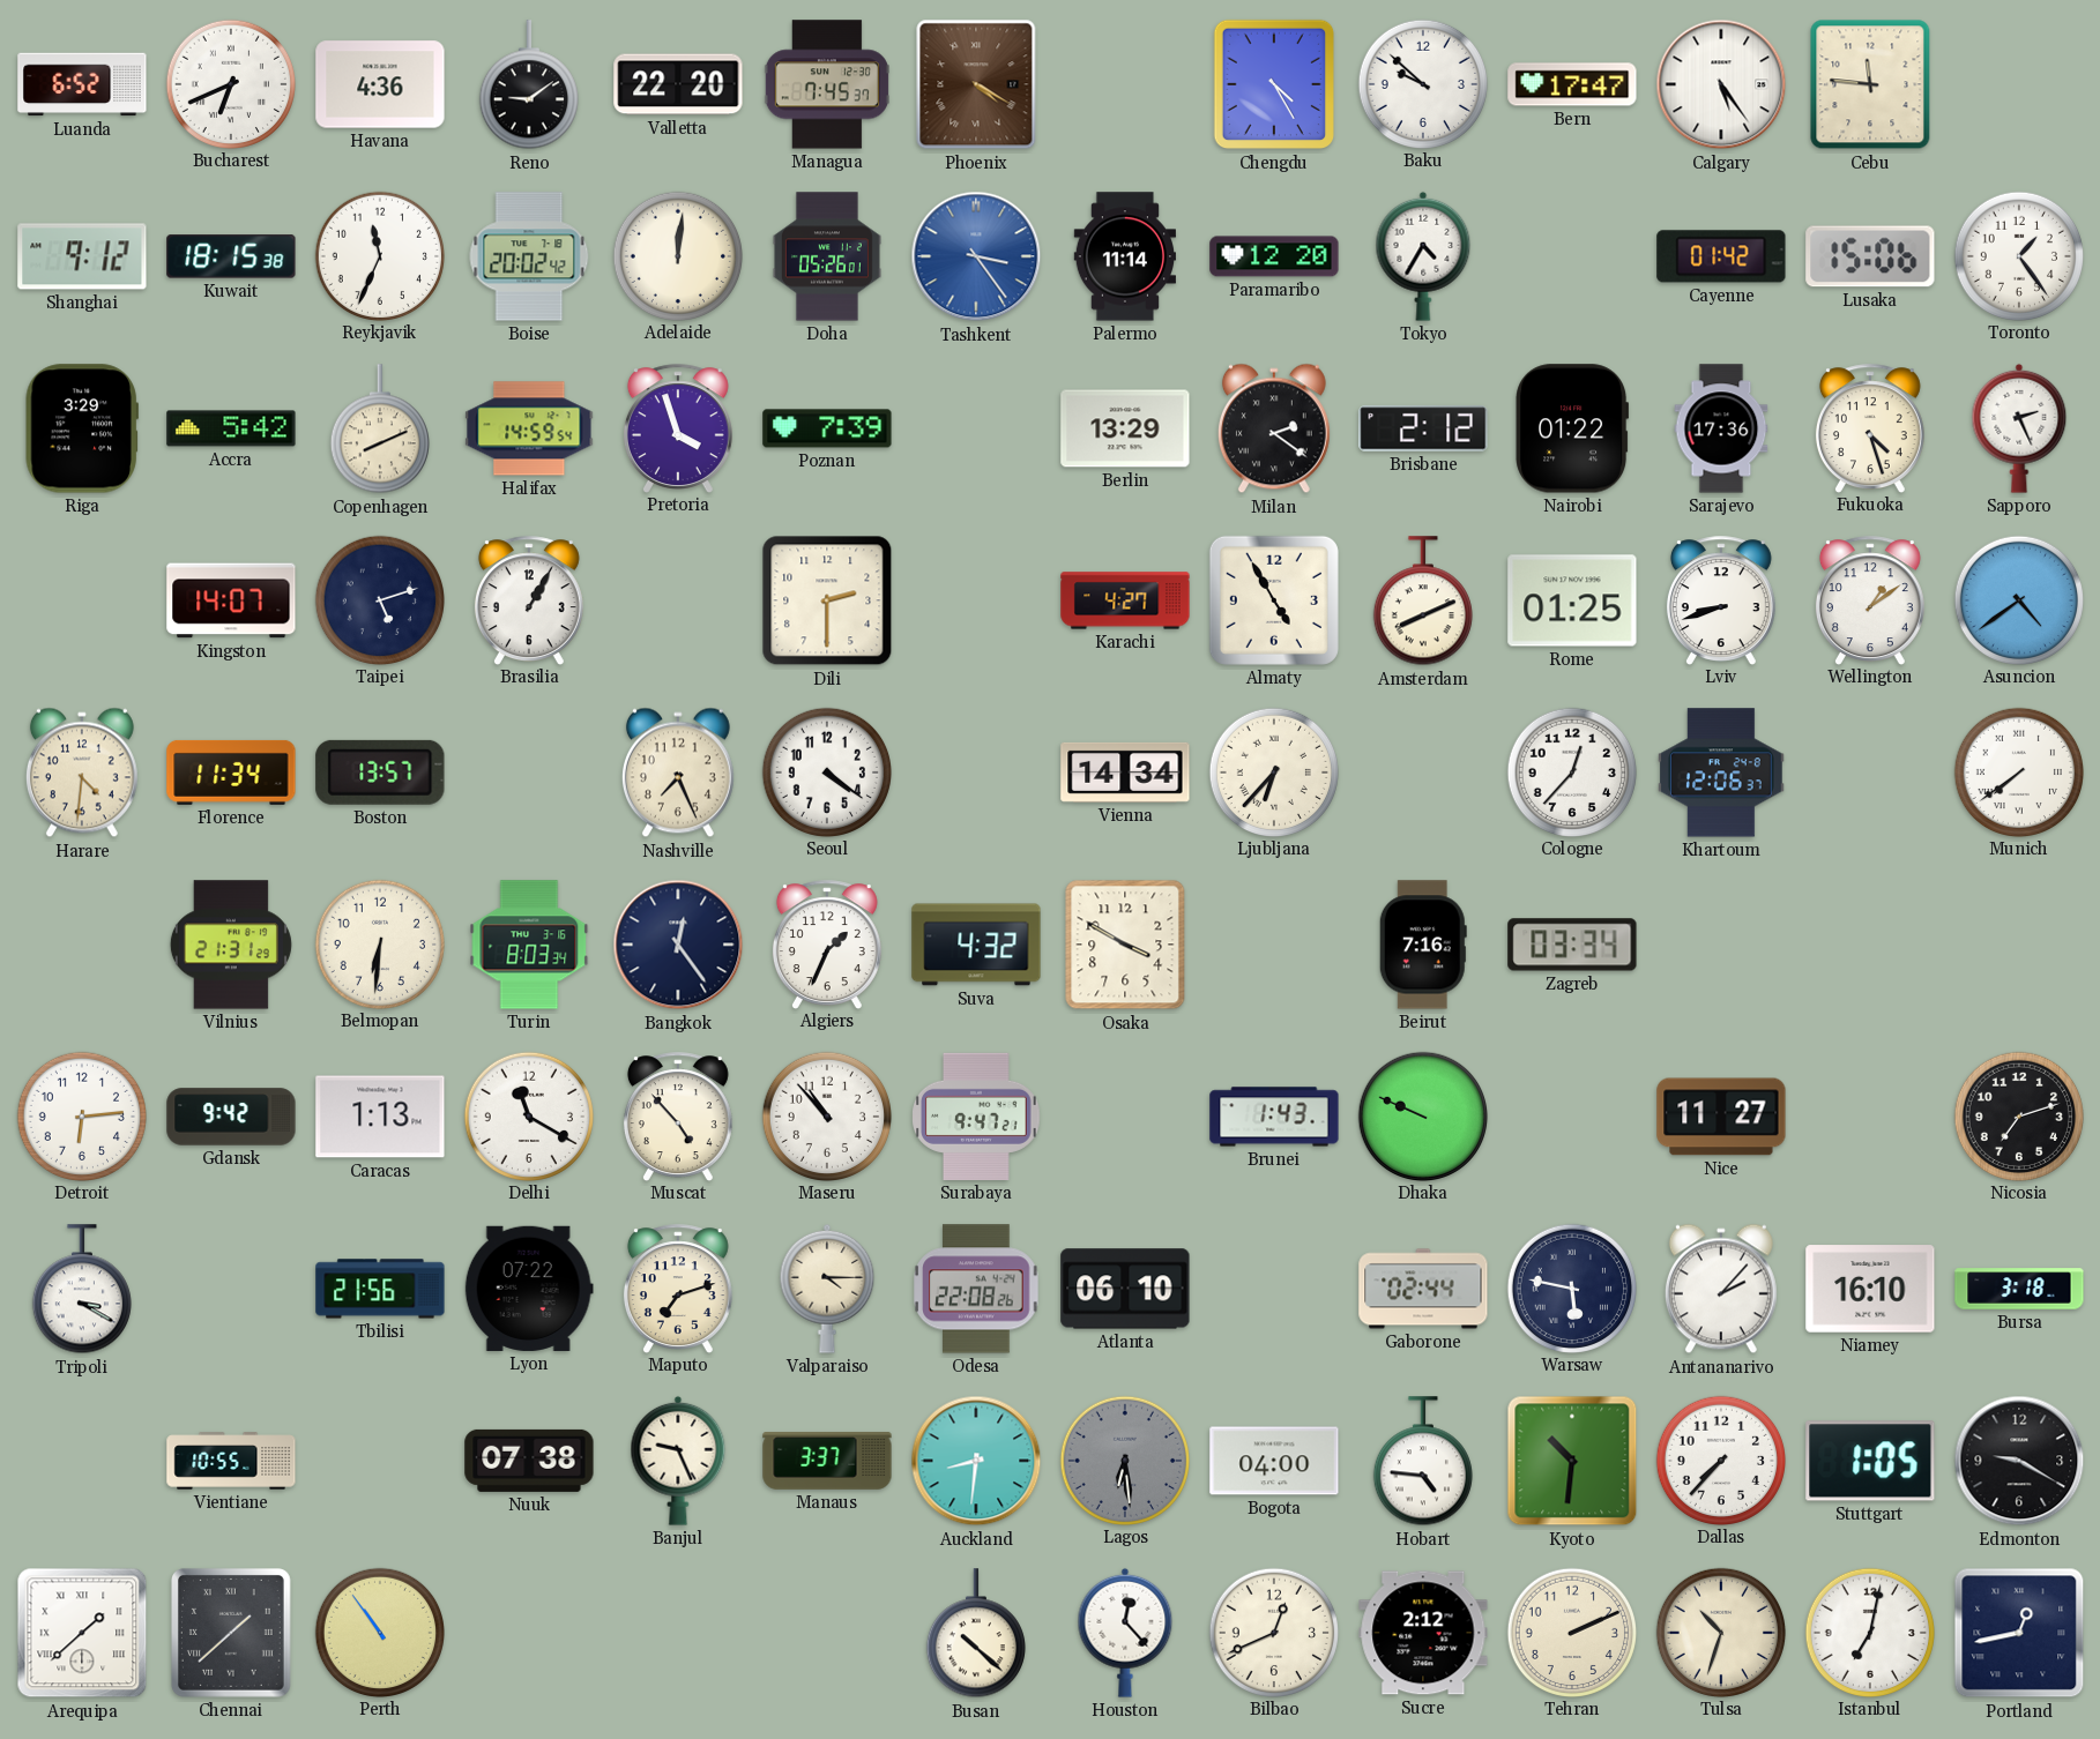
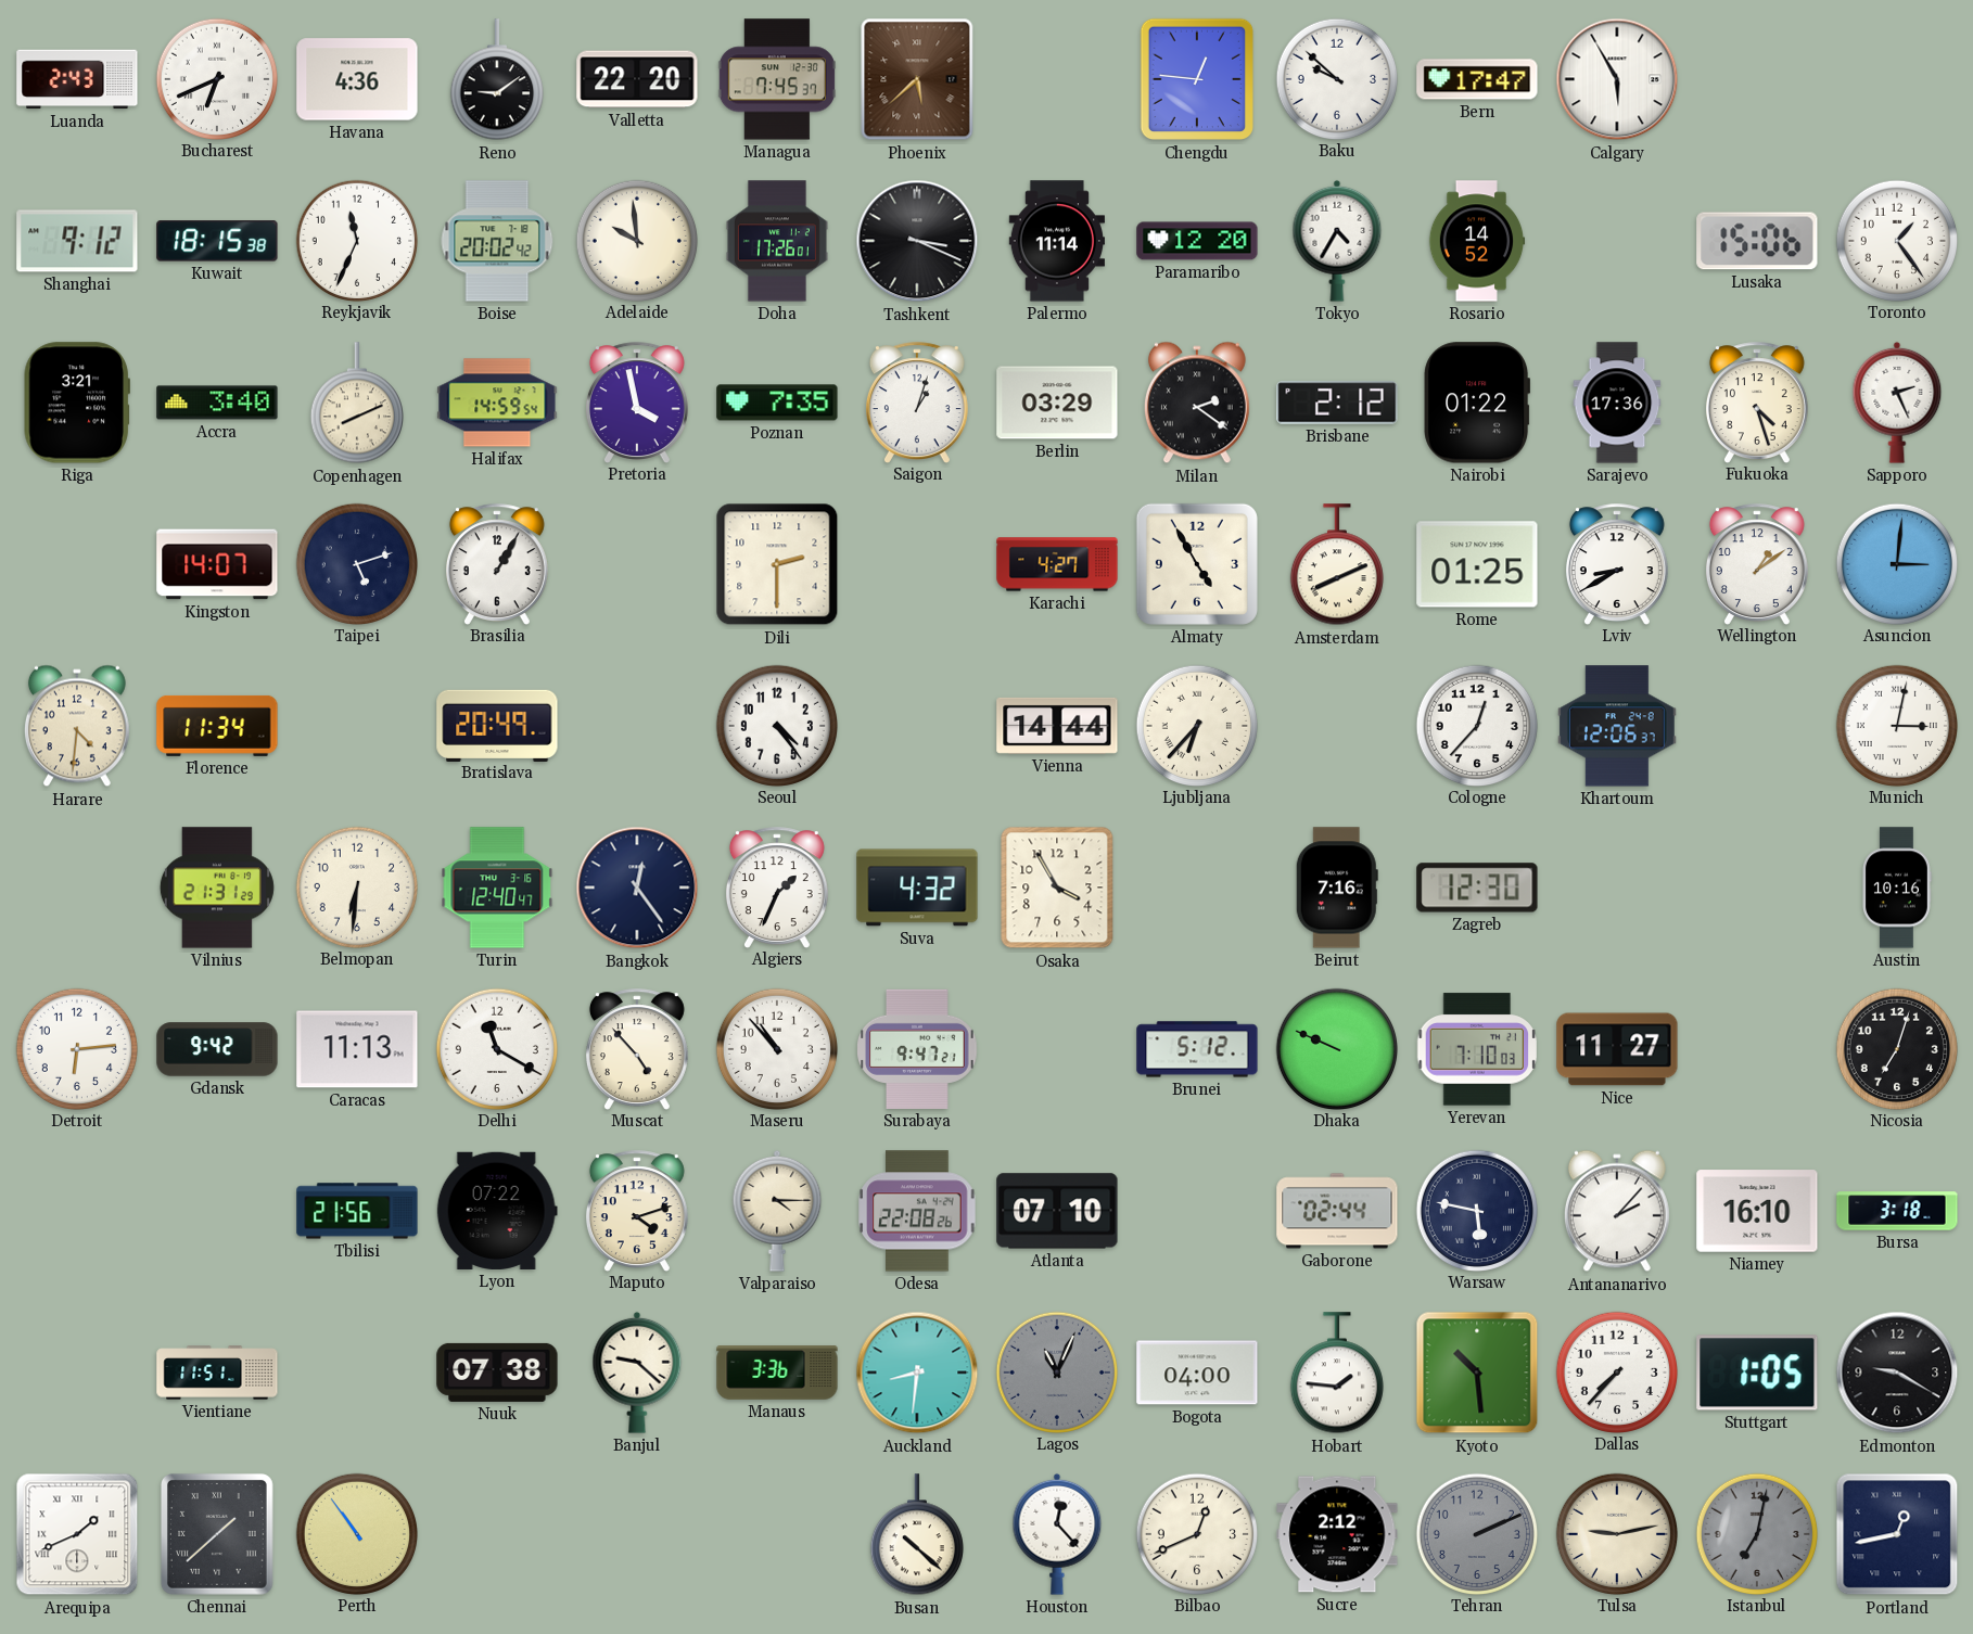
Luanda: 6:52 -> 2:43
Phoenix: 4:20 -> 5:38
Chengdu: 4:25 -> 12:46
Calgary: 5:24 -> 5:55
Cebu: 11:46 -> none
Adelaide: 12:01 -> 9:59
Doha: 05:26 -> 17:26
Tashkent: 3:24 -> 3:19
Tashkent dial: blue -> black
Rosario: none -> 14:52
Cayenne: 01:42 -> none
Riga: 3:29 -> 3:21
Accra: 5:42 -> 3:40
Pretoria: 3:57 -> 3:58
Poznan: 7:39 -> 7:35
Saigon: none -> 1:03
Berlin: 13:29 -> 03:29
Lviv: 8:42 -> 8:40
Asuncion: 4:39 -> 3:01
Boston: 13:57 -> none
Bratislava: none -> 20:49
Nashville: 7:26 -> none
Seoul: 4:21 -> 4:24
Vienna: 14:34 -> 14:44
Munich: 7:39 -> 3:02
Turin: 8:03 -> 12:40
Osaka: 3:50 -> 3:55
Zagreb: 03:34 -> 12:30
Austin: none -> 10:16
Caracas: 1:13 -> 11:13
Brunei: 1:43 -> 5:12
Yerevan: none -> 7:10
Nicosia: 7:12 -> 7:03
Tripoli: 3:20 -> none
Maputo: 7:12 -> 4:12
Atlanta: 06:10 -> 07:10
Vientiane: 10:55 -> 11:51
Banjul: 9:26 -> 9:22
Manaus: 3:37 -> 3:36
Lagos: 6:29 -> 11:04
Hobart: 4:46 -> 1:46
Kyoto: 10:31 -> 10:29
Arequipa: 1:38 -> 1:41
Tehran dial: cream -> grey
Tulsa: 10:33 -> 9:13
Istanbul dial: white -> grey
